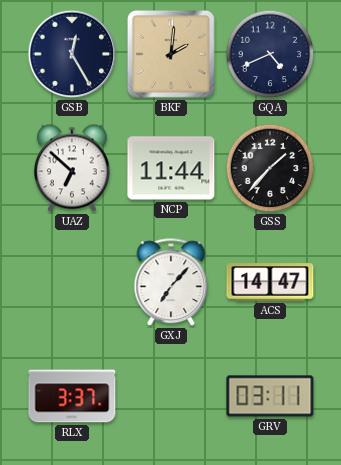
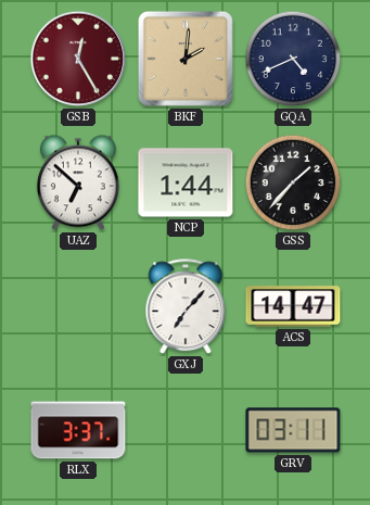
GSB dial: navy -> burgundy
NCP: 11:44 -> 1:44
